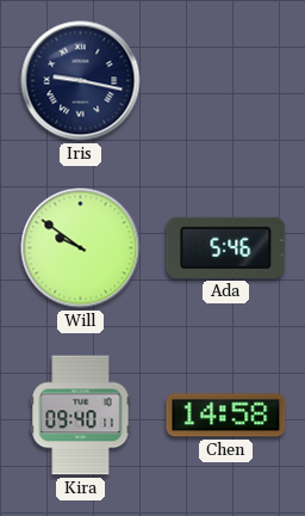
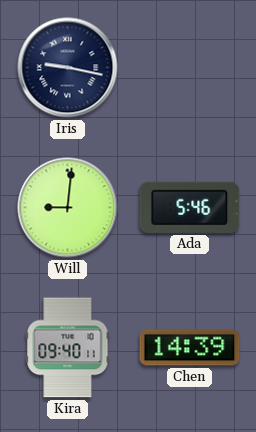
Will: 9:51 -> 9:01
Chen: 14:58 -> 14:39
